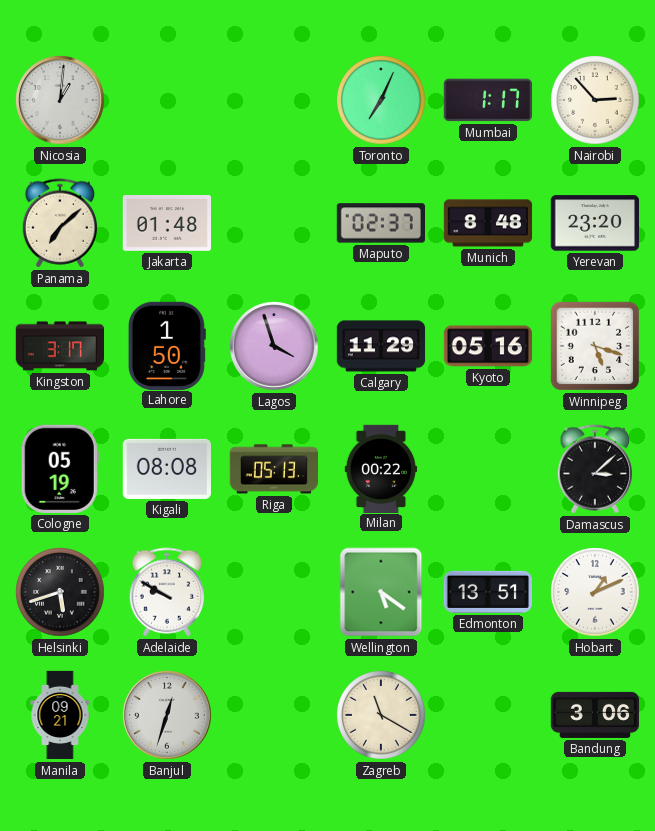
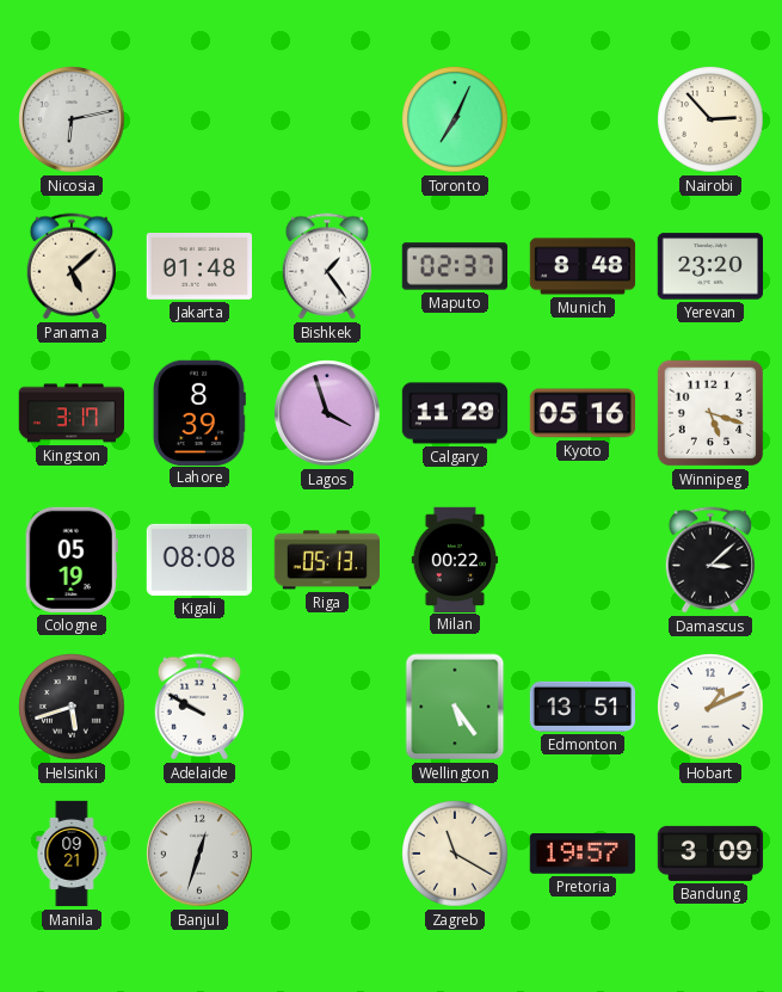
Nicosia: 1:01 -> 6:13
Mumbai: 1:17 -> none
Panama: 7:08 -> 5:08
Bishkek: none -> 1:24
Lahore: 1:50 -> 8:39
Wellington: 5:21 -> 5:24
Pretoria: none -> 19:57
Bandung: 3:06 -> 3:09
